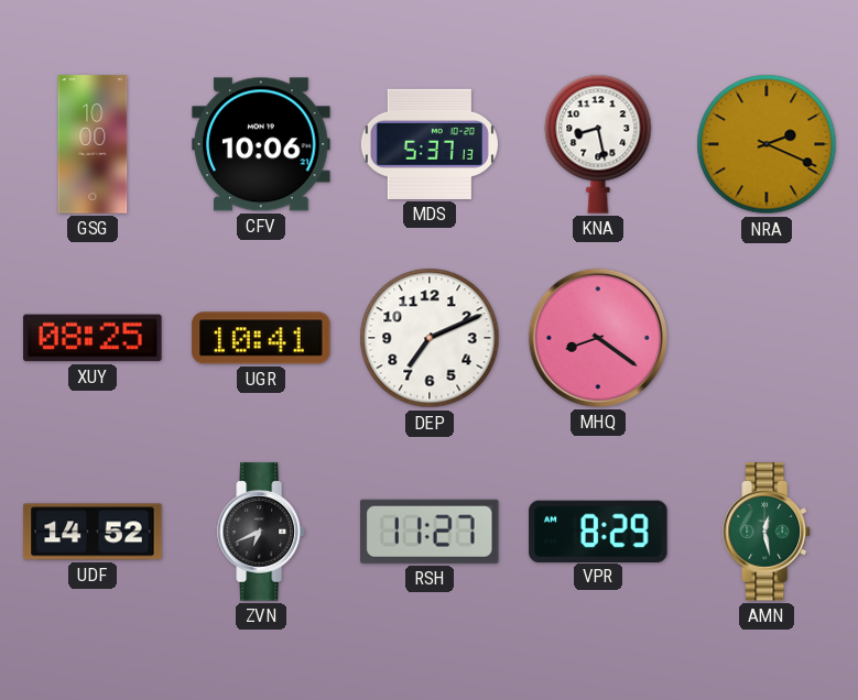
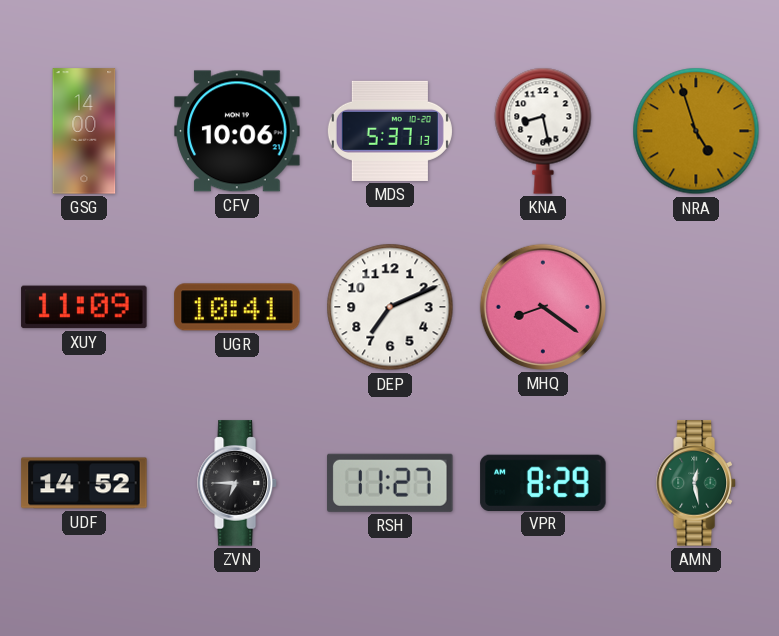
GSG: 10:00 -> 14:00
NRA: 2:19 -> 4:57
XUY: 08:25 -> 11:09
ZVN: 6:41 -> 6:45
